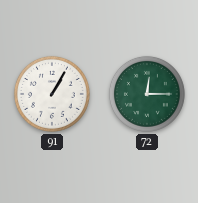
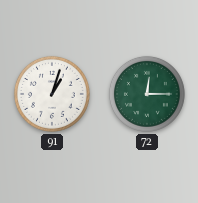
91: 1:05 -> 1:03
